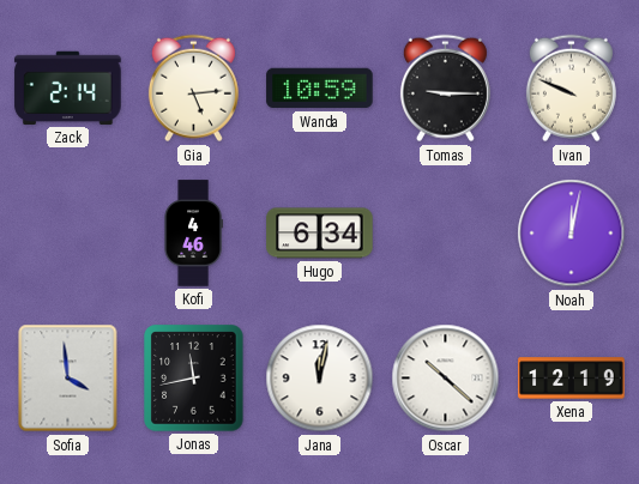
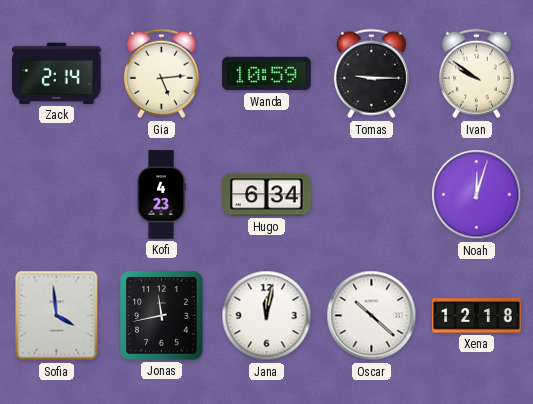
Ivan: 9:49 -> 9:51
Kofi: 4:46 -> 4:23
Noah: 12:02 -> 12:03
Xena: 12:19 -> 12:18
